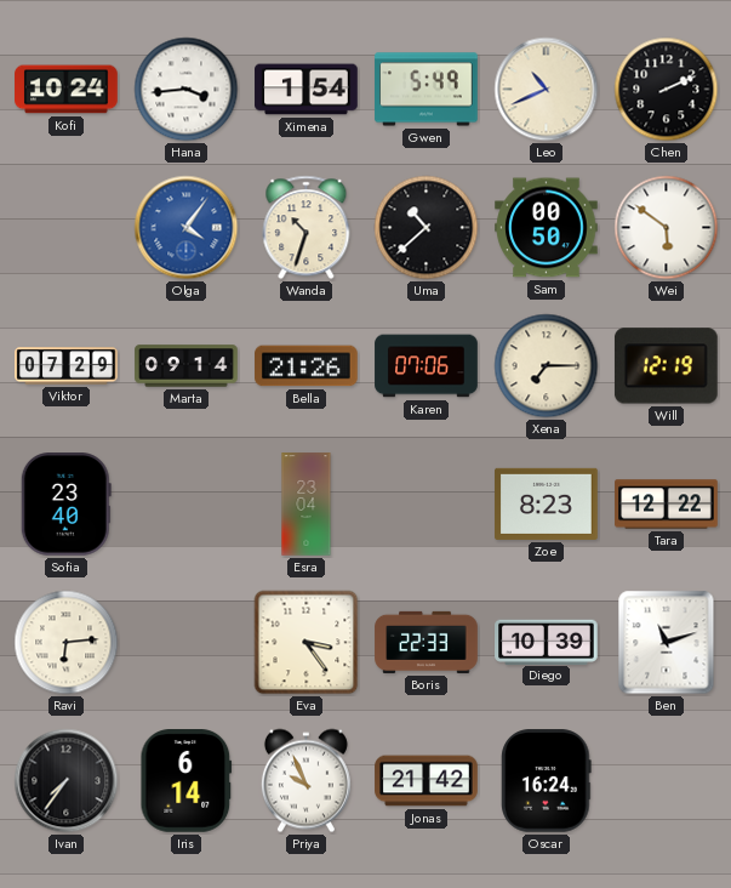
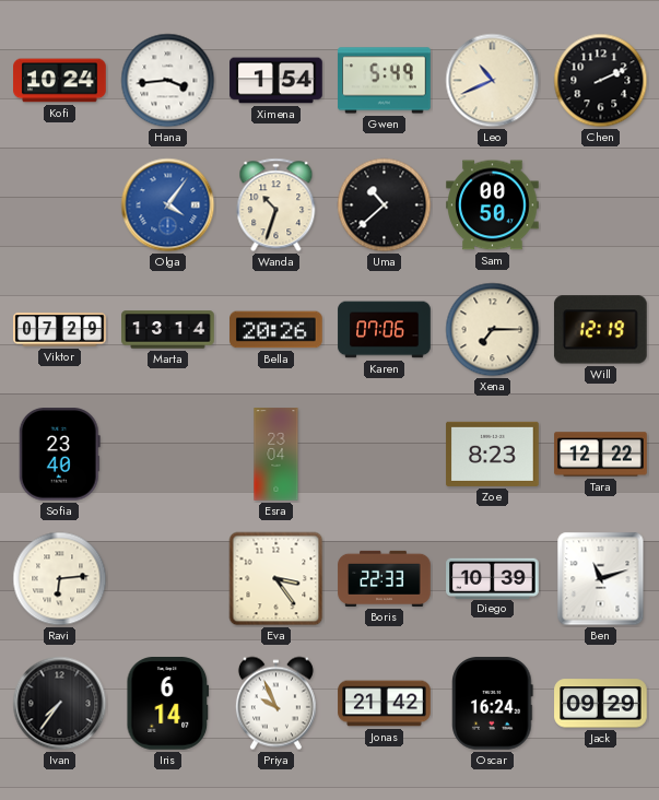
Wei: 5:51 -> none
Marta: 09:14 -> 13:14
Bella: 21:26 -> 20:26
Jack: none -> 09:29
